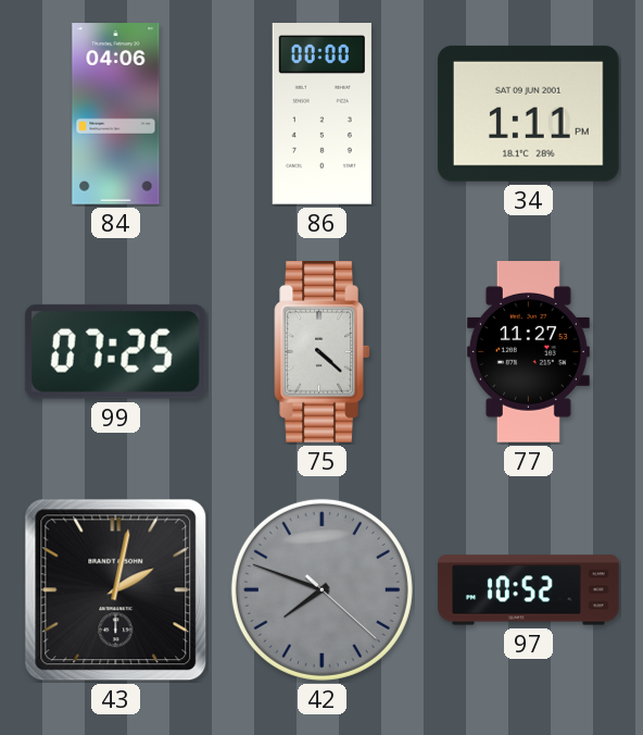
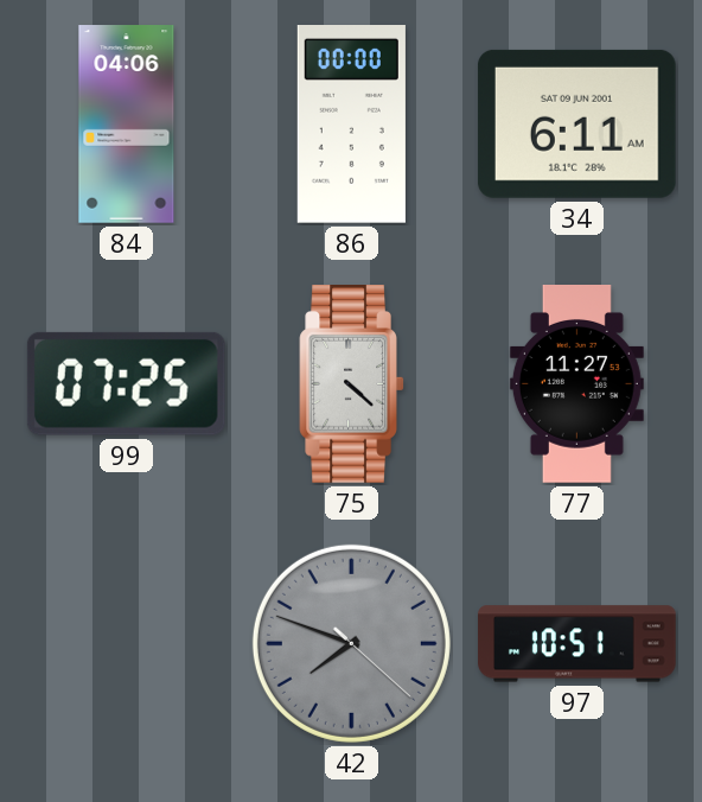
34: 1:11 -> 6:11
43: 2:02 -> none
97: 10:52 -> 10:51
